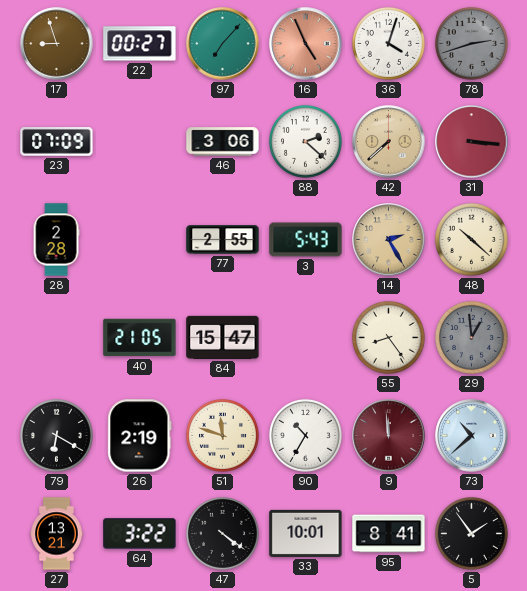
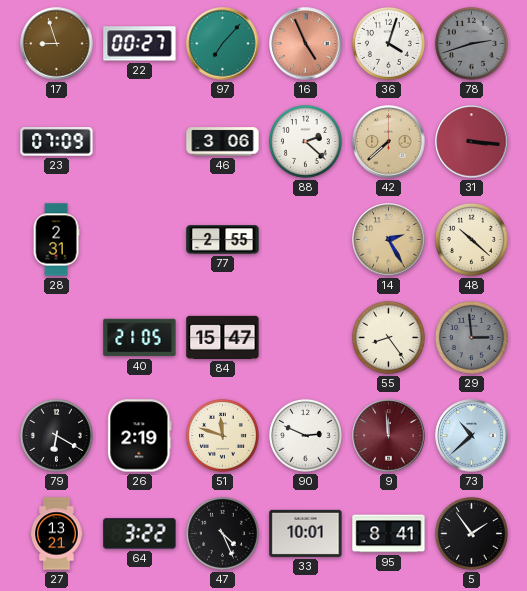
28: 2:28 -> 2:31
3: 5:43 -> none
29: 12:59 -> 2:59
90: 10:35 -> 2:49
47: 4:21 -> 4:26
